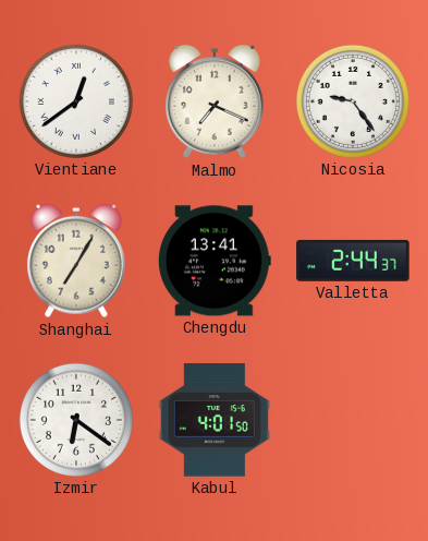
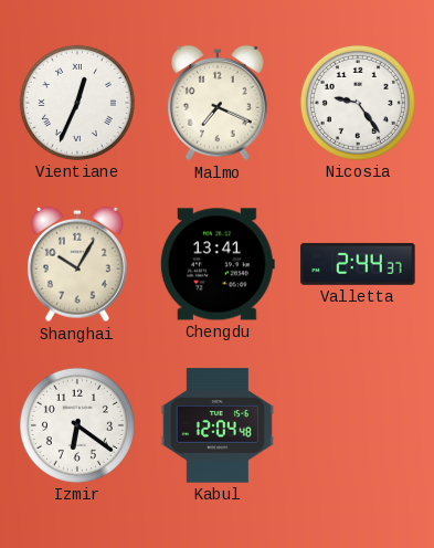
Vientiane: 12:39 -> 12:34
Shanghai: 7:05 -> 10:05
Kabul: 4:01 -> 12:04
